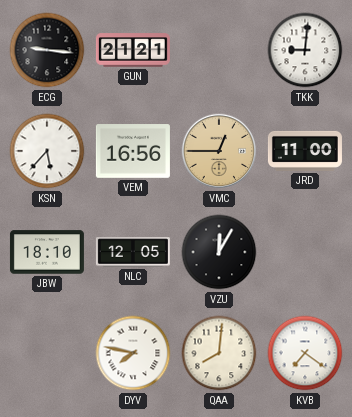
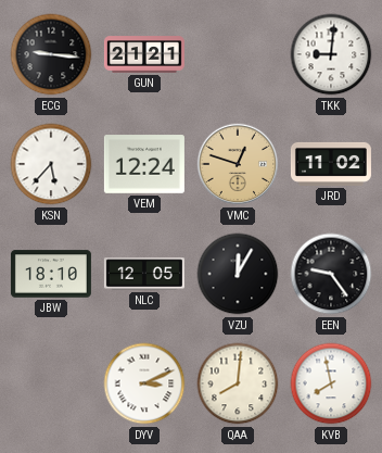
VEM: 16:56 -> 12:24
VMC: 12:45 -> 12:48
JRD: 11:00 -> 11:02
EEN: none -> 9:24
DYV: 7:47 -> 3:11
KVB: 7:21 -> 7:58
